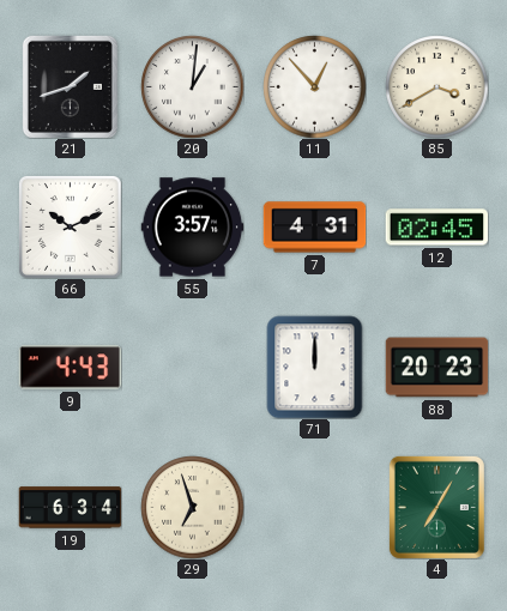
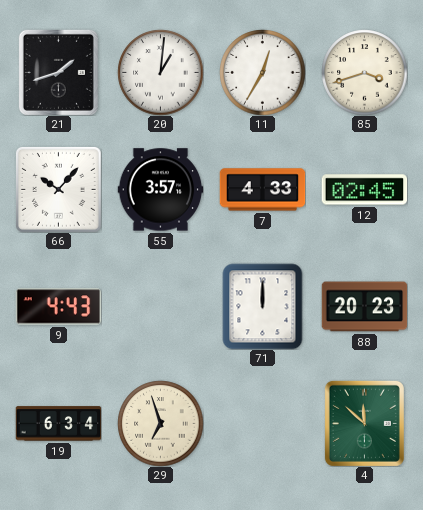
11: 12:53 -> 12:35
85: 3:40 -> 3:42
66: 10:11 -> 10:07
7: 4:31 -> 4:33
4: 7:05 -> 11:52
